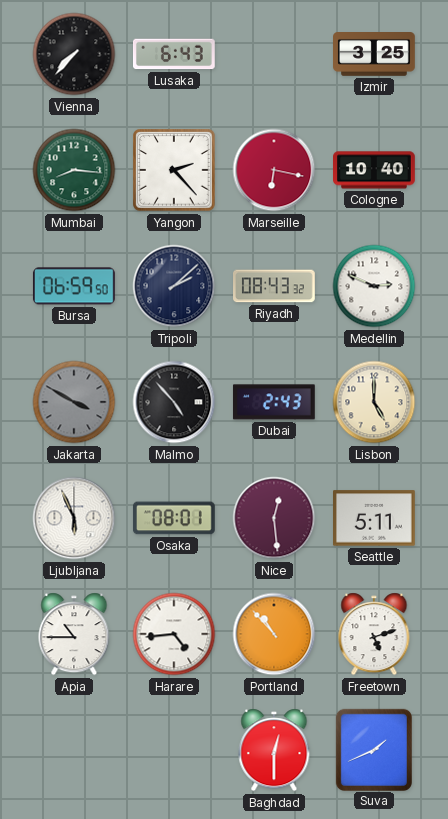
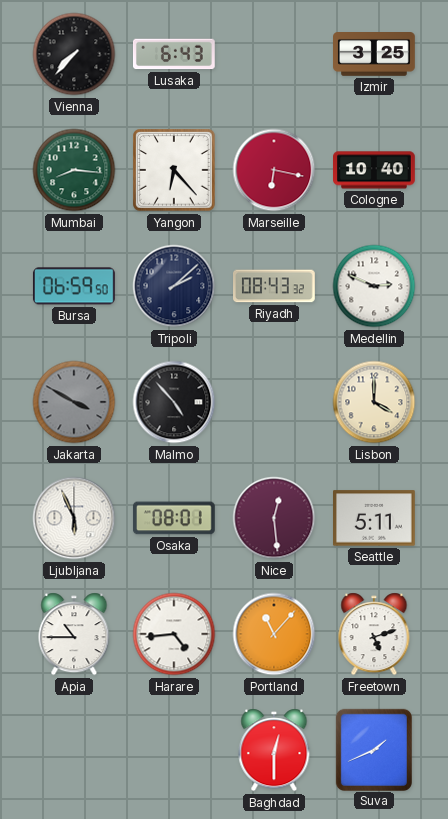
Yangon: 2:23 -> 6:23
Dubai: 2:43 -> none
Lisbon: 5:00 -> 4:00
Portland: 10:53 -> 11:07
